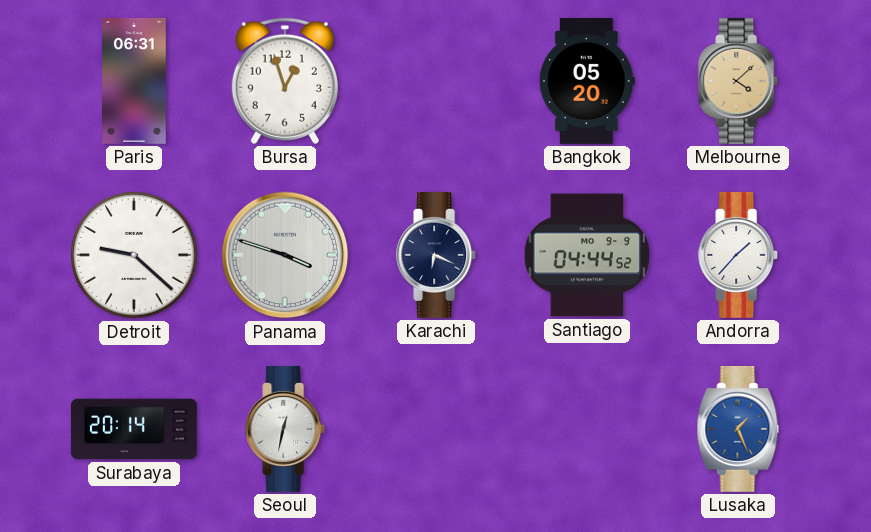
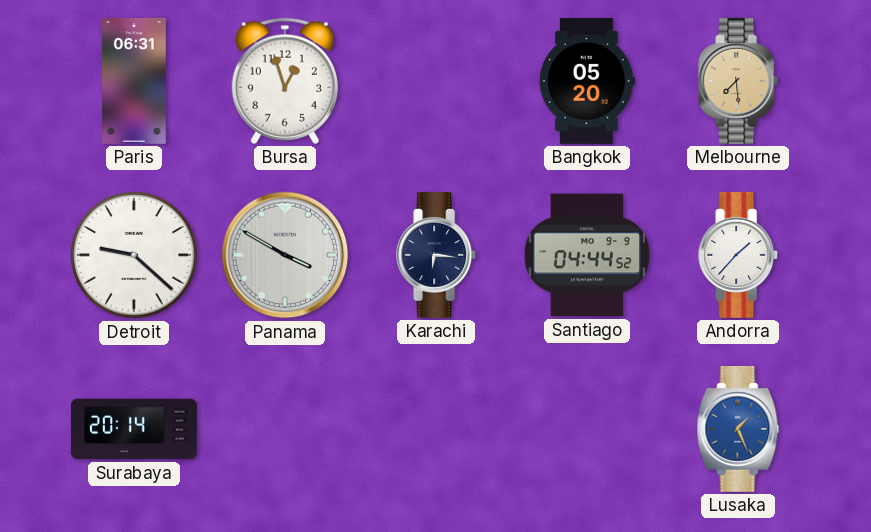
Melbourne: 4:08 -> 7:29
Panama: 3:48 -> 3:50
Karachi: 6:19 -> 6:16
Seoul: 12:32 -> none
